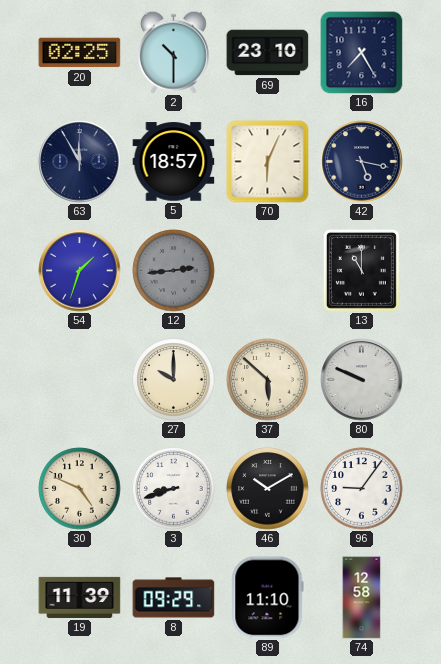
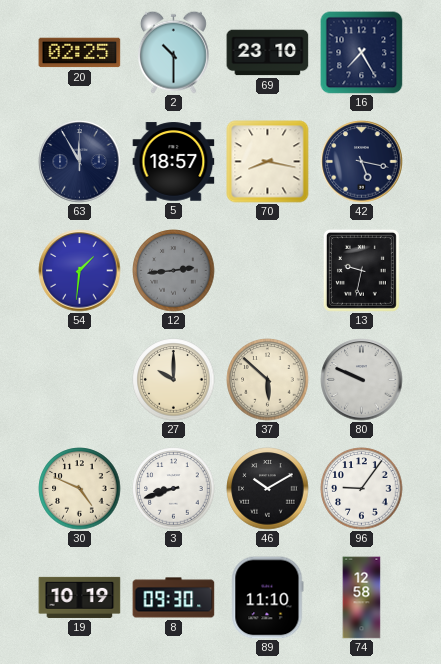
70: 6:04 -> 8:17
54: 1:33 -> 1:31
13: 11:00 -> 9:32
19: 11:39 -> 10:19
8: 09:29 -> 09:30
